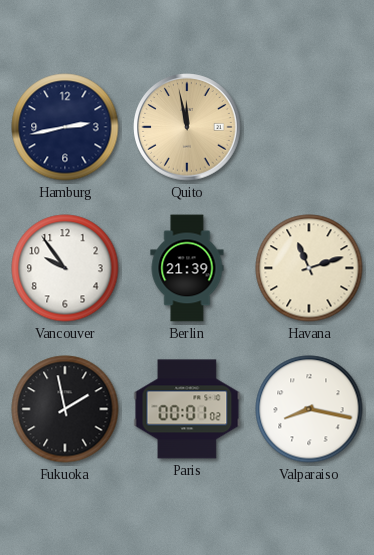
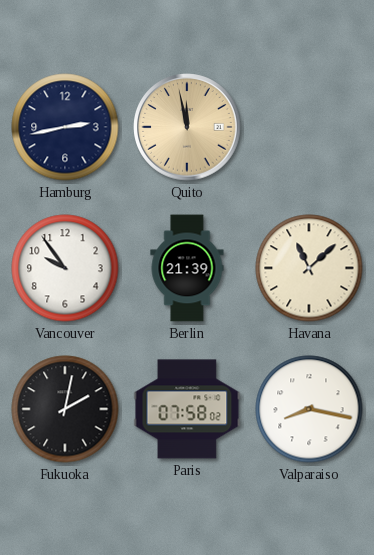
Havana: 11:12 -> 11:08
Fukuoka: 1:58 -> 2:02
Paris: 00:01 -> 07:58
